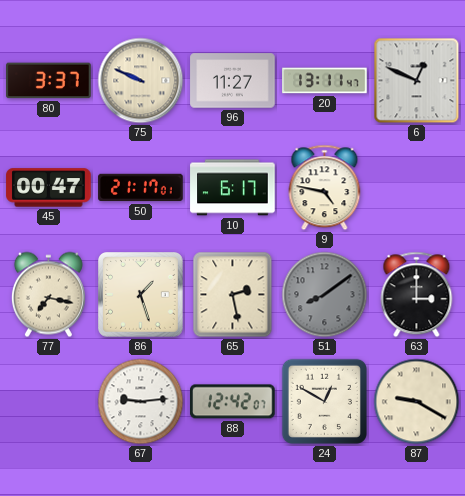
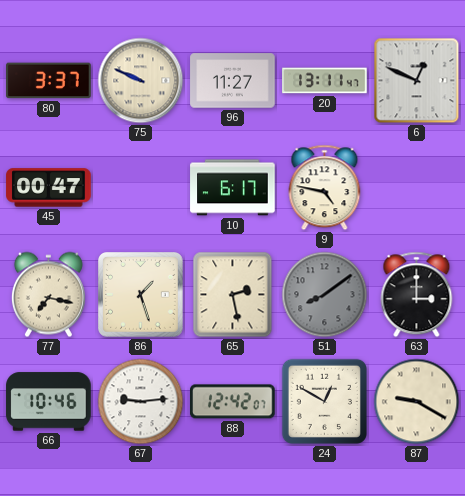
50: 21:17 -> none
66: none -> 10:46
